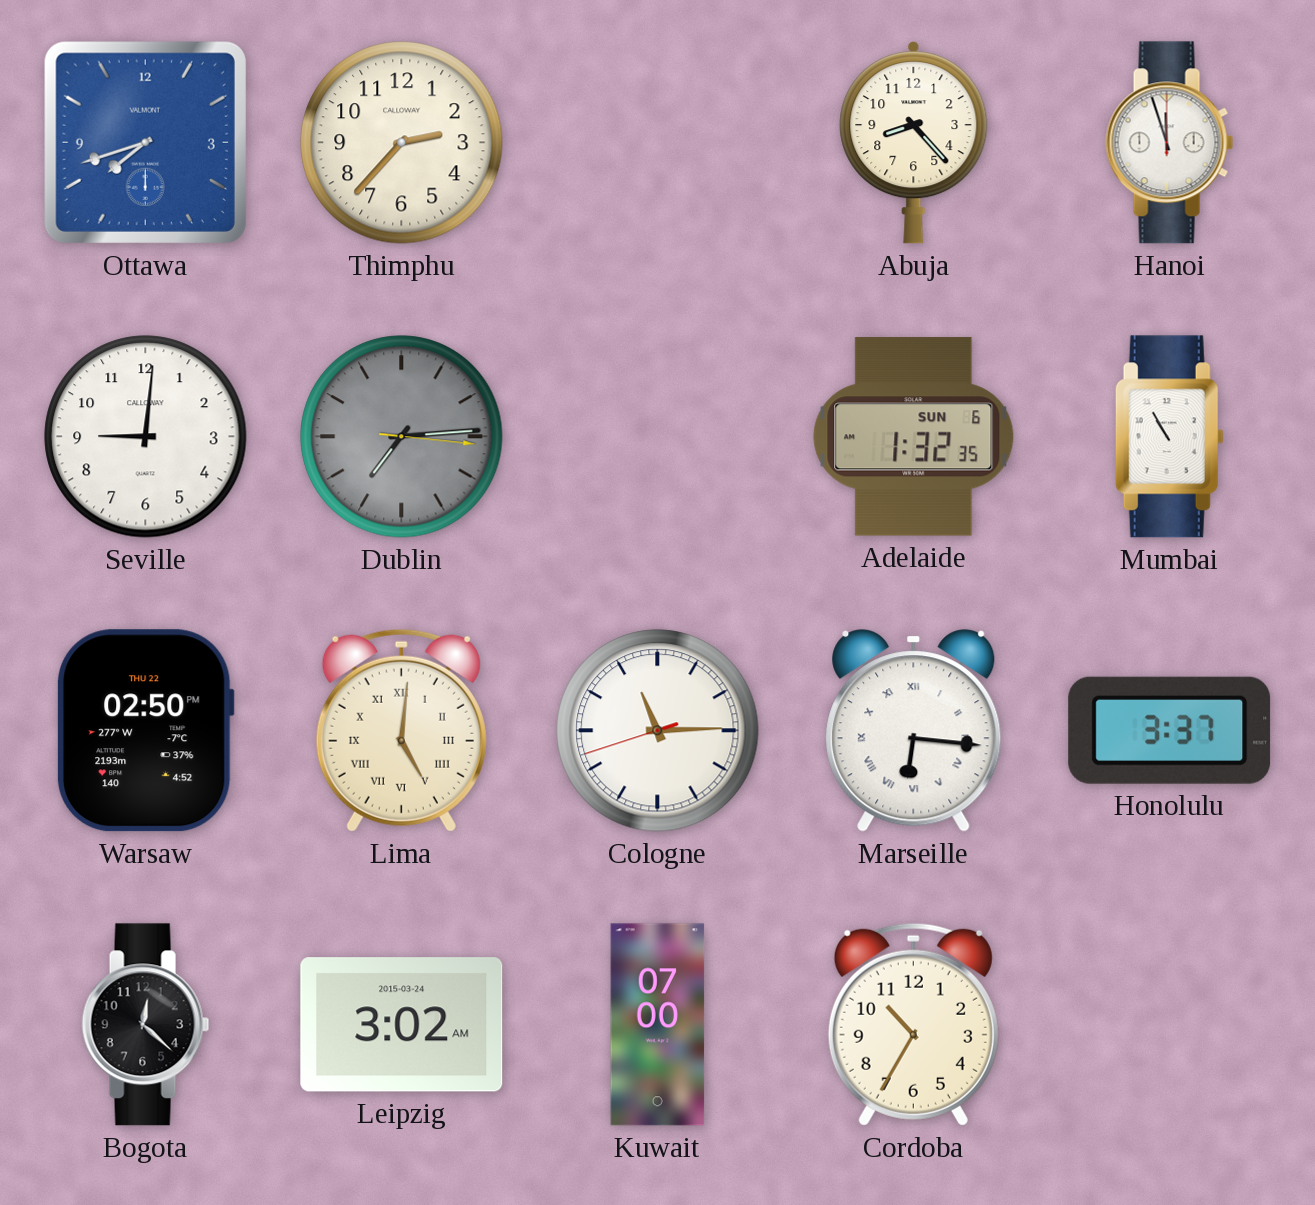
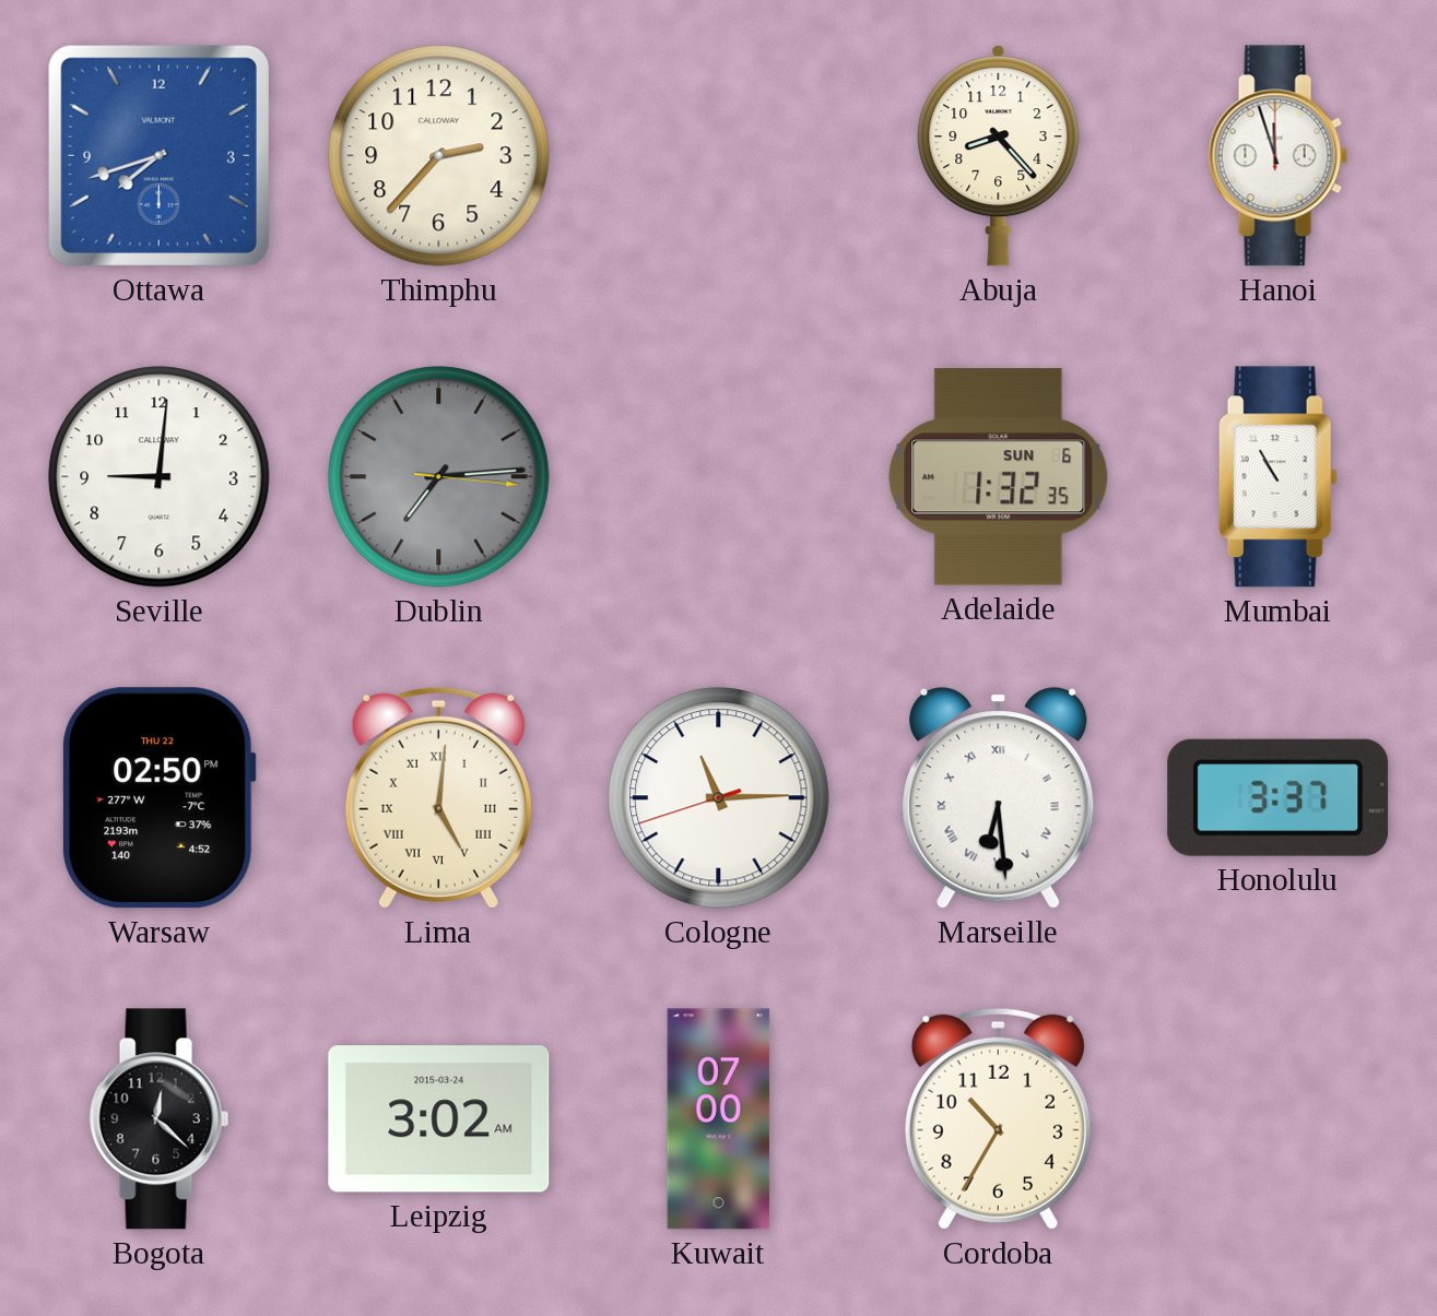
Marseille: 6:16 -> 6:29
